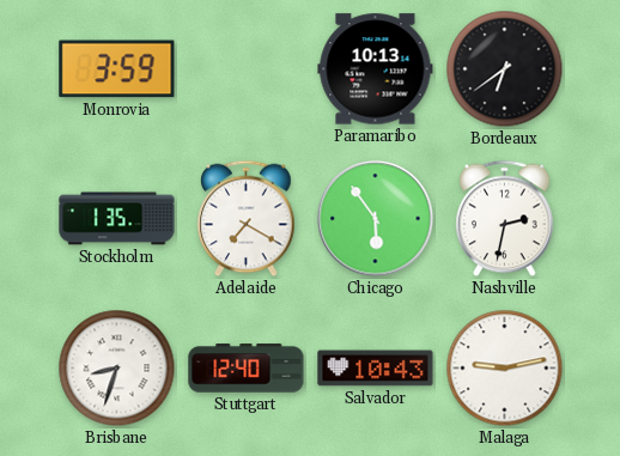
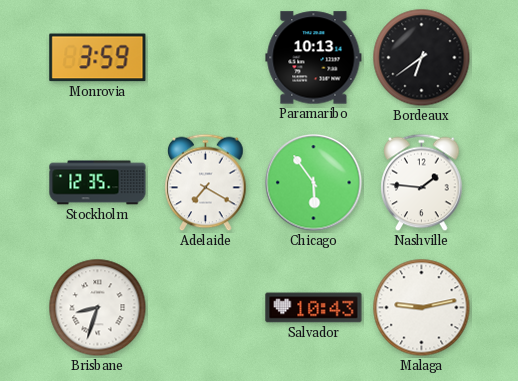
Stockholm: 1:35 -> 12:35
Nashville: 2:32 -> 1:46
Stuttgart: 12:40 -> none
